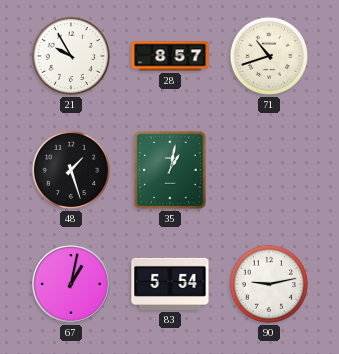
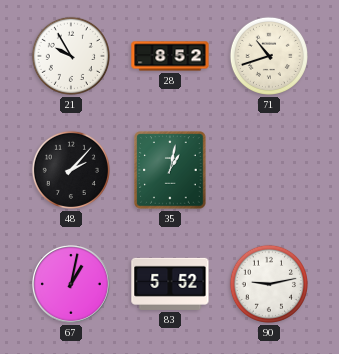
28: 8:57 -> 8:52
48: 1:27 -> 2:07
83: 5:54 -> 5:52
